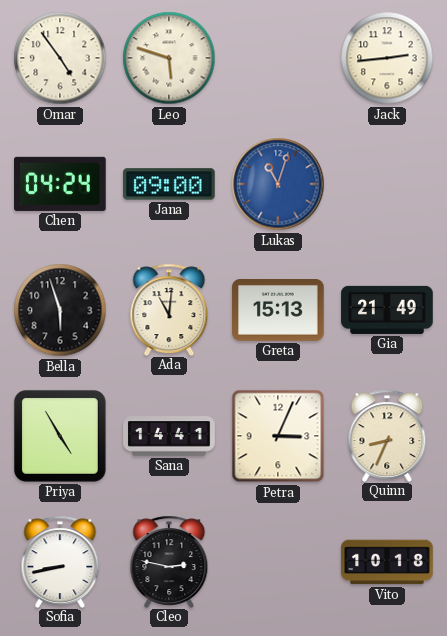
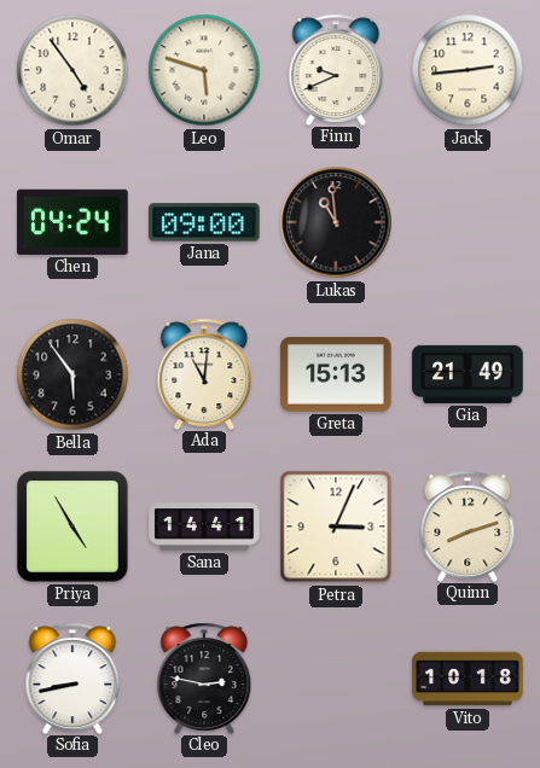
Finn: none -> 9:41
Lukas: 11:03 -> 10:59
Lukas dial: blue -> black
Bella: 5:57 -> 5:54
Quinn: 8:34 -> 8:12
